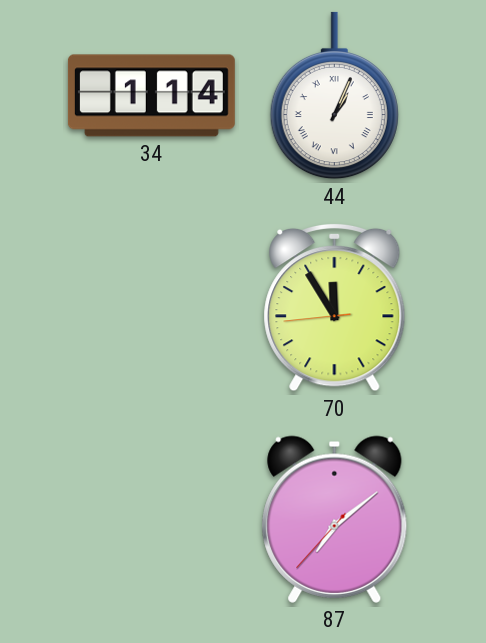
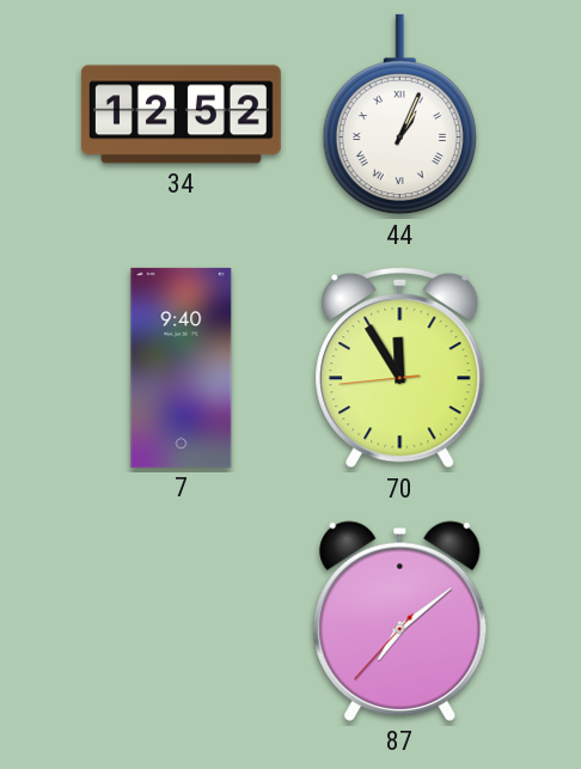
34: 1:14 -> 12:52
7: none -> 9:40
